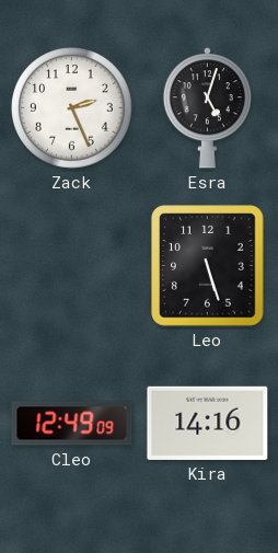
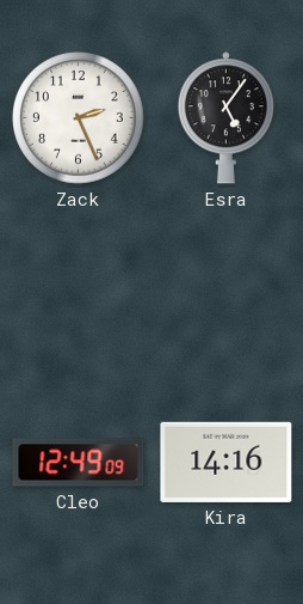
Esra: 5:03 -> 5:06
Leo: 5:27 -> none
